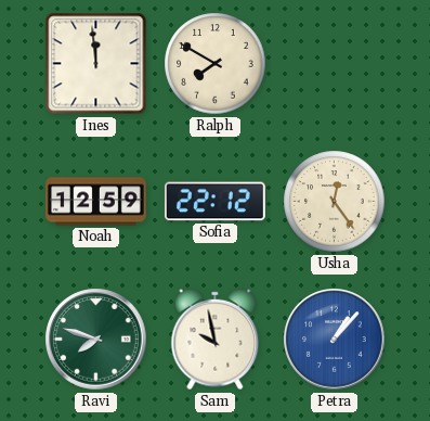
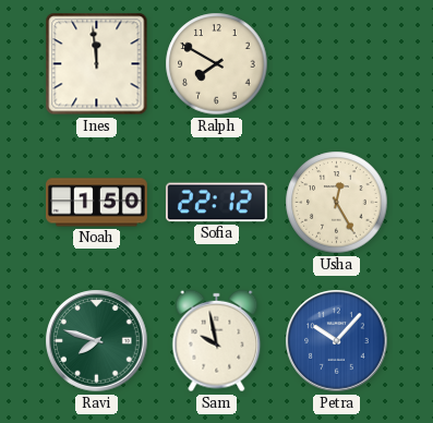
Noah: 12:59 -> 1:50
Usha: 12:24 -> 12:25
Petra: 1:07 -> 10:07
